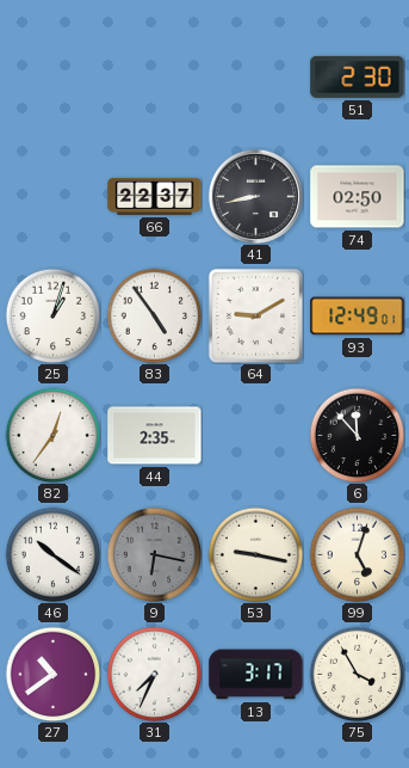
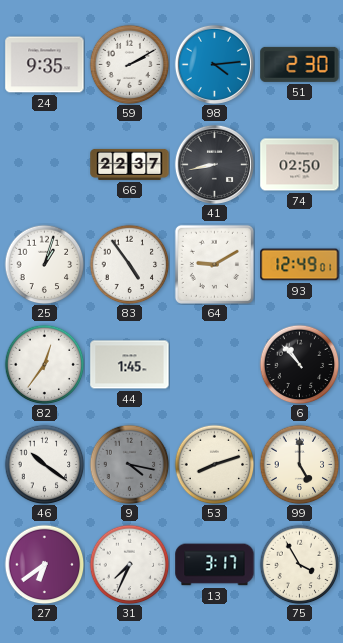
24: none -> 9:35
59: none -> 2:10
98: none -> 4:14
44: 2:35 -> 1:45
6: 11:53 -> 10:53
9: 6:17 -> 4:17
53: 9:17 -> 8:12
99: 5:03 -> 5:00
27: 10:39 -> 6:39
